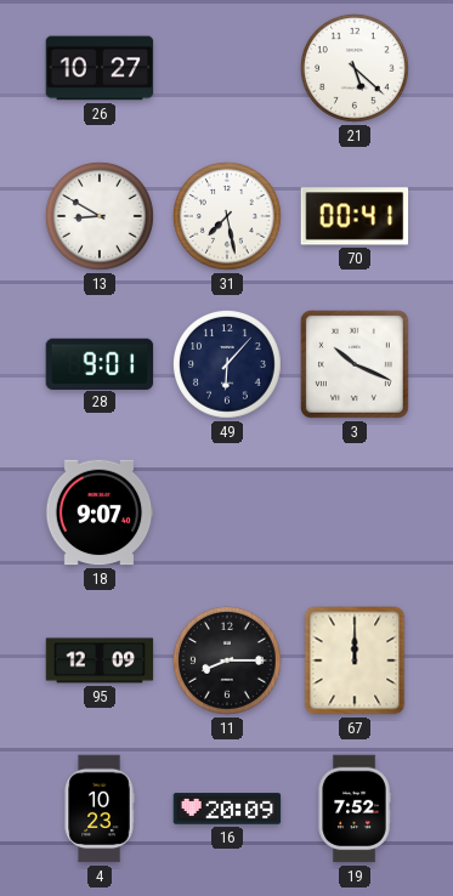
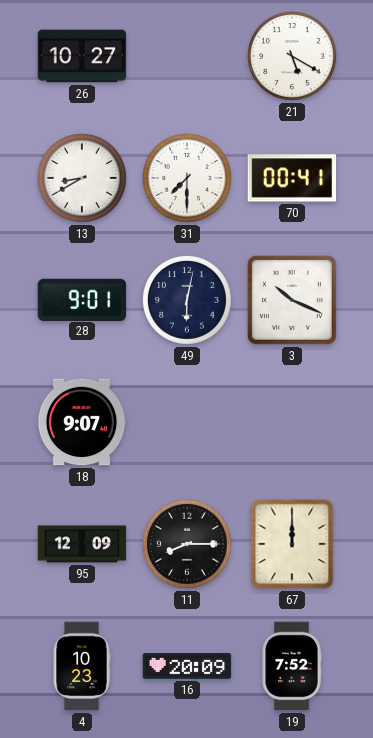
21: 5:22 -> 5:20
13: 8:50 -> 8:40
31: 7:28 -> 7:30
49: 6:07 -> 6:02
